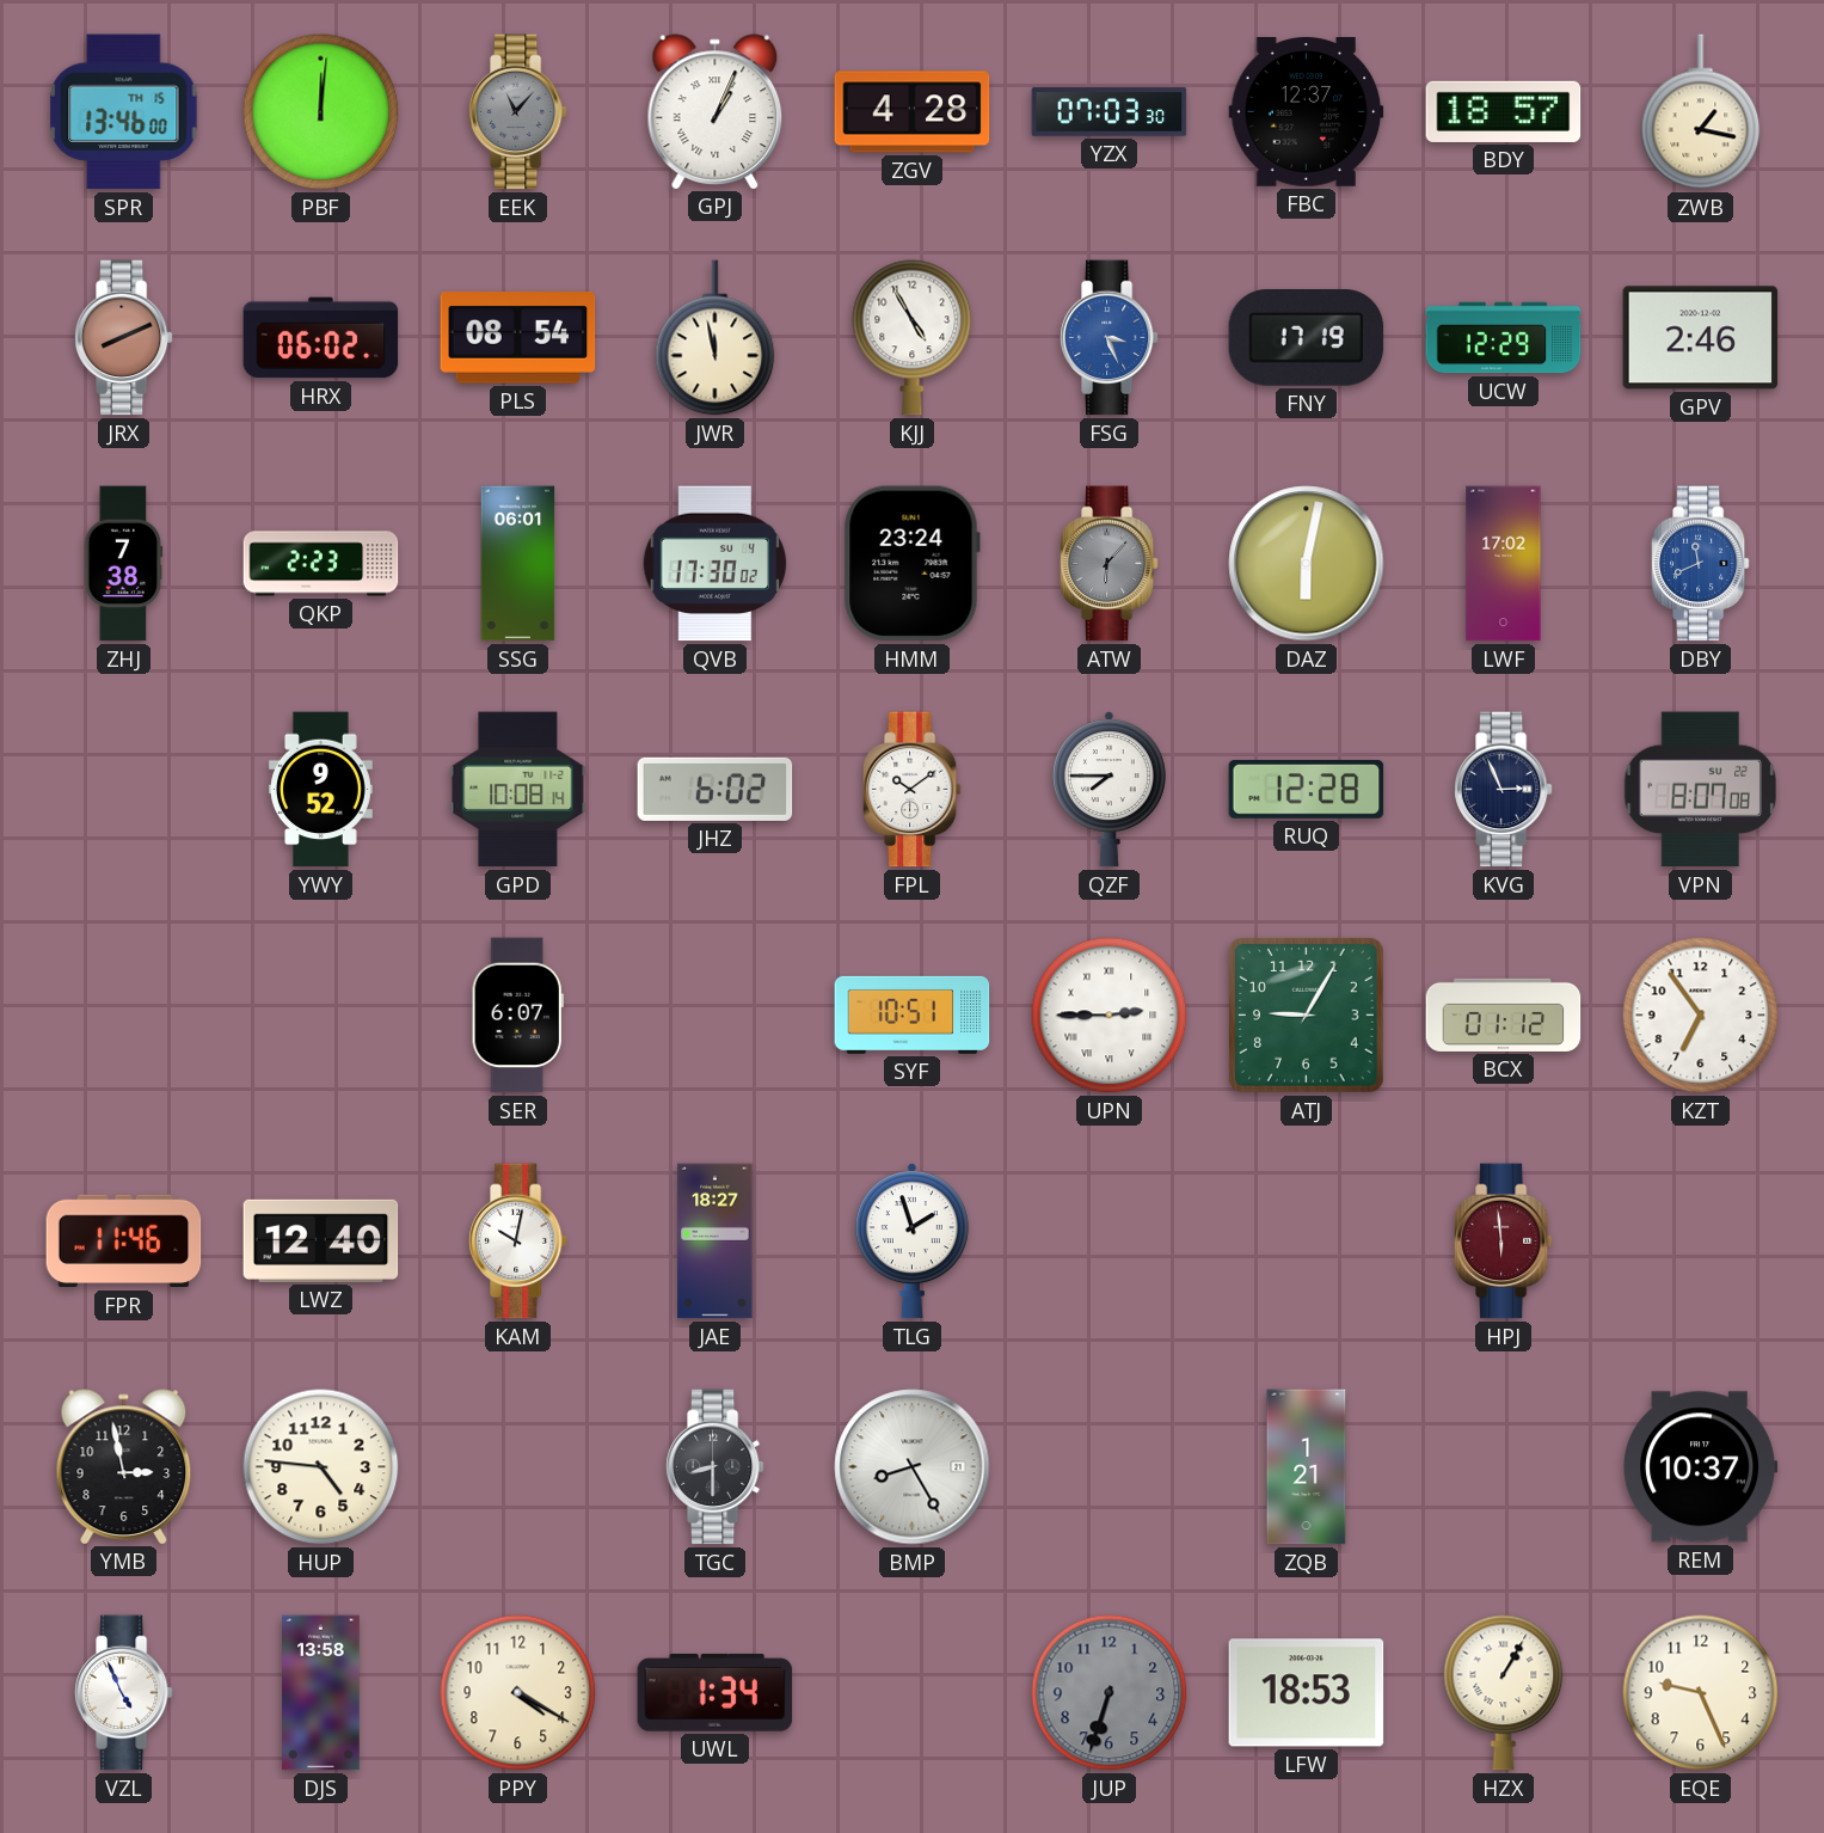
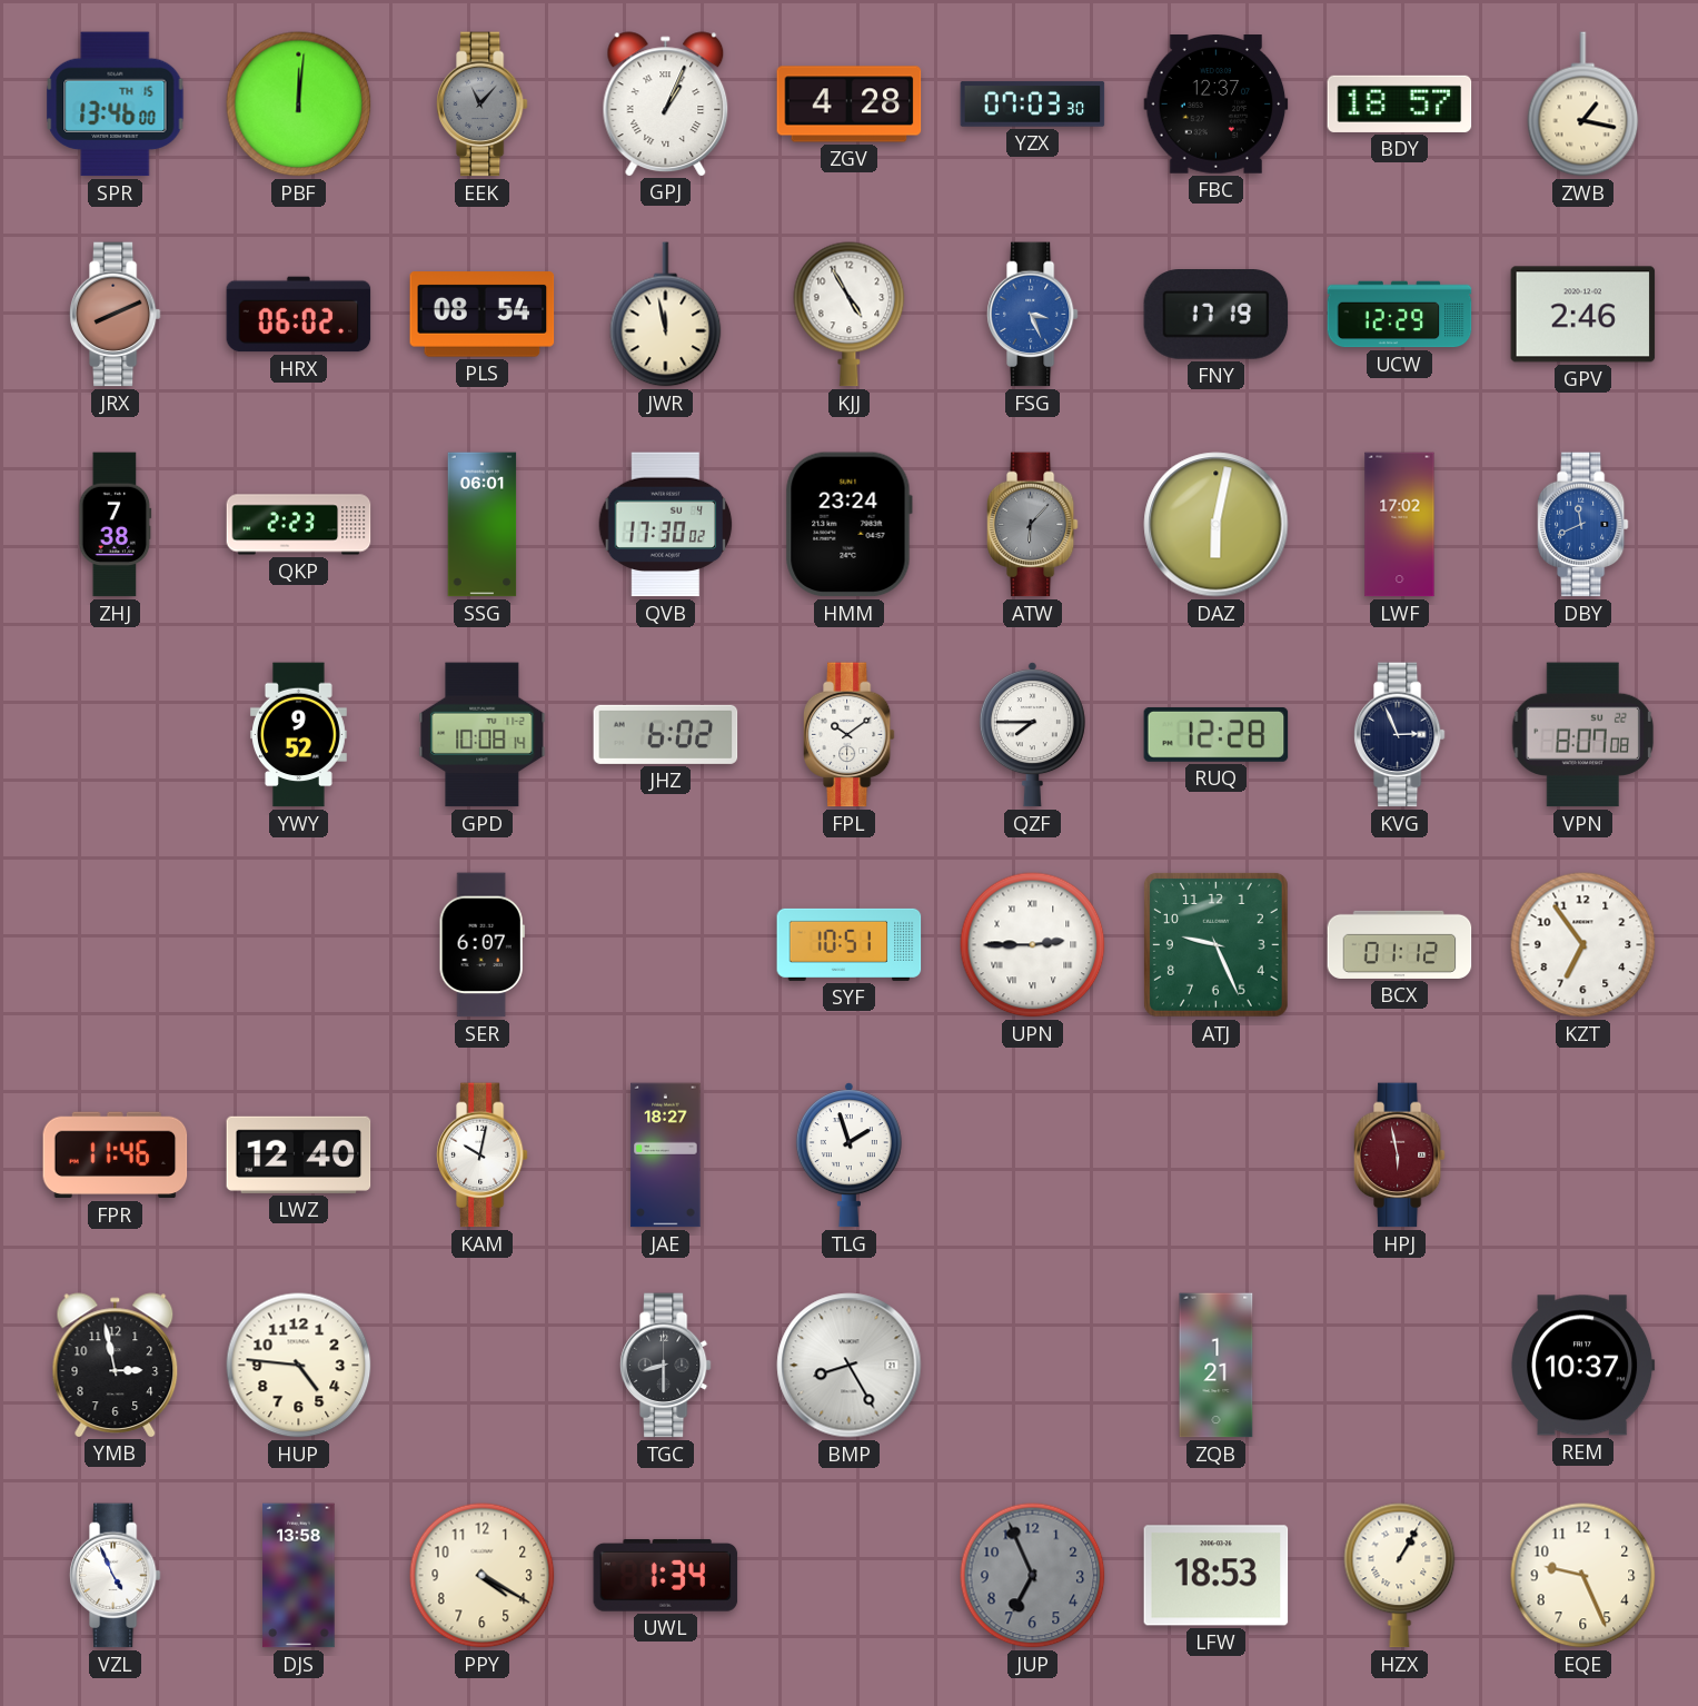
ATJ: 9:05 -> 9:26
HPJ: 5:59 -> 5:58
JUP: 6:33 -> 6:56
